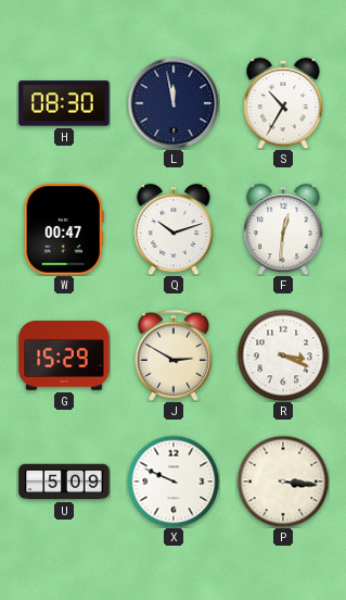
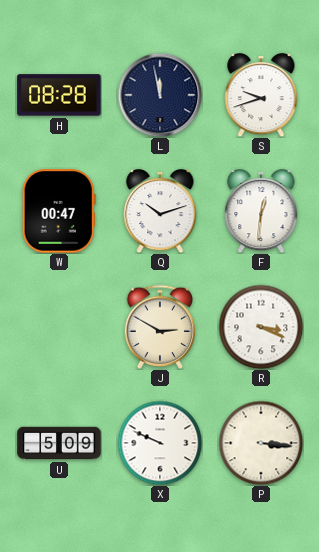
H: 08:30 -> 08:28
S: 10:35 -> 9:42
G: 15:29 -> none
